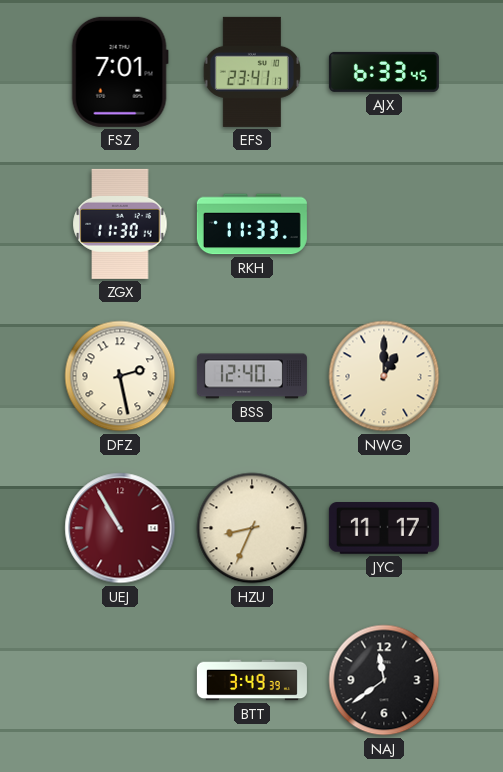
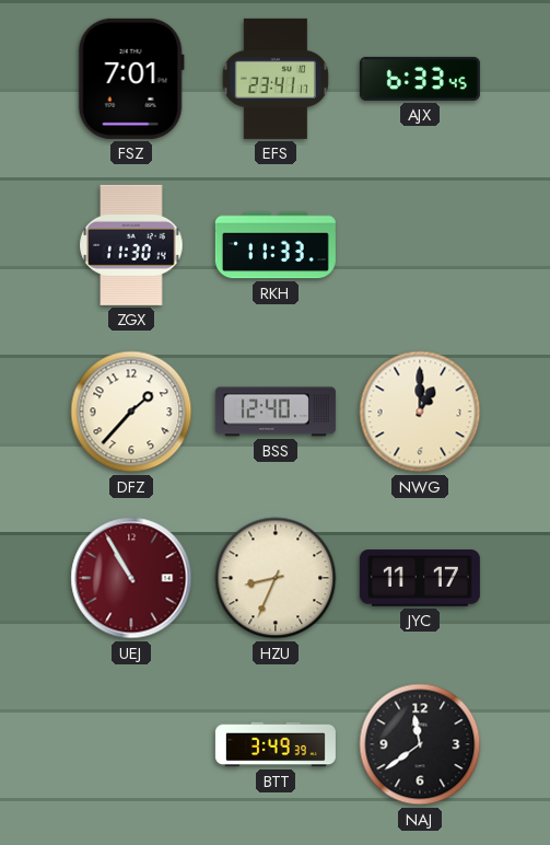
DFZ: 2:28 -> 1:37
